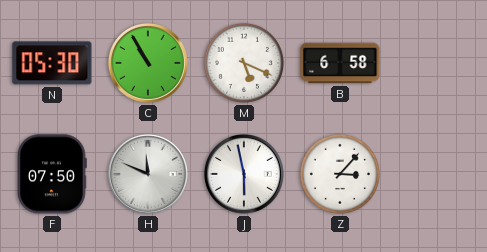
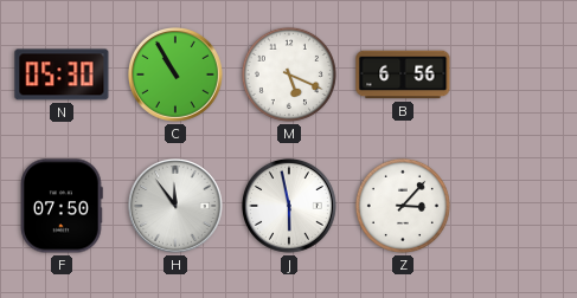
B: 6:58 -> 6:56
H: 11:49 -> 11:54
